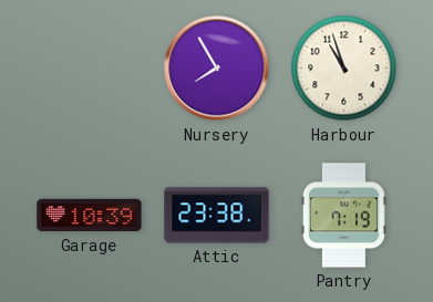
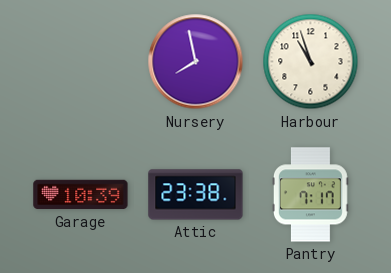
Nursery: 7:55 -> 7:58
Pantry: 7:19 -> 7:17
